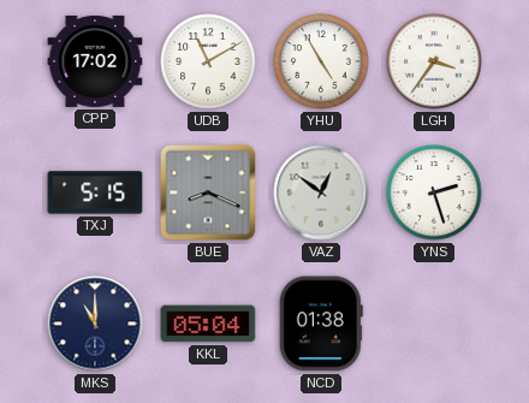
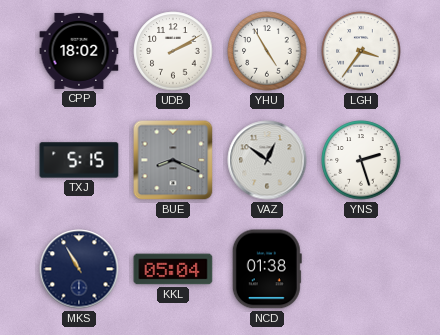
CPP: 17:02 -> 18:02
UDB: 11:10 -> 2:10
MKS: 11:00 -> 10:55
